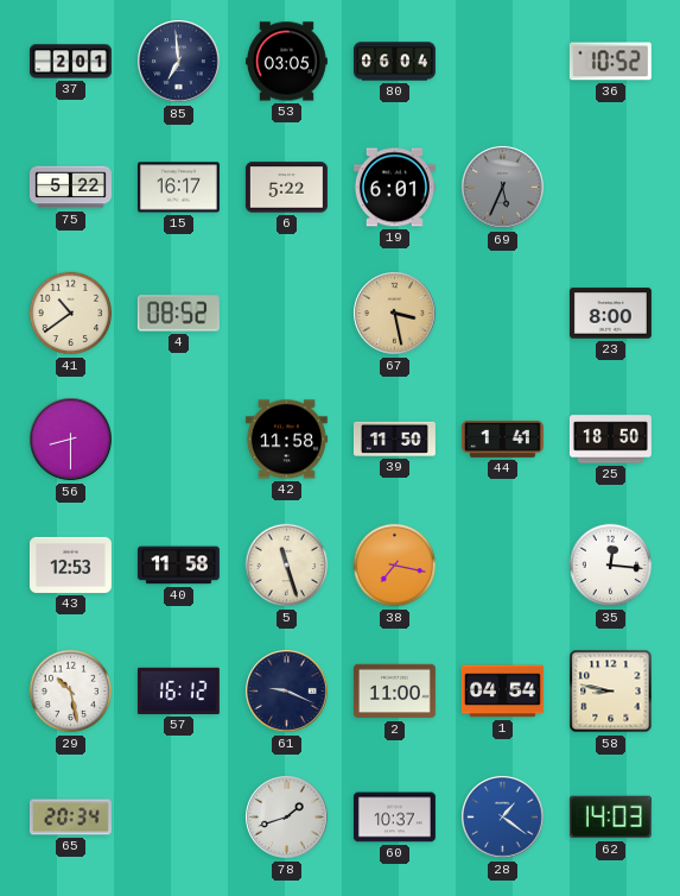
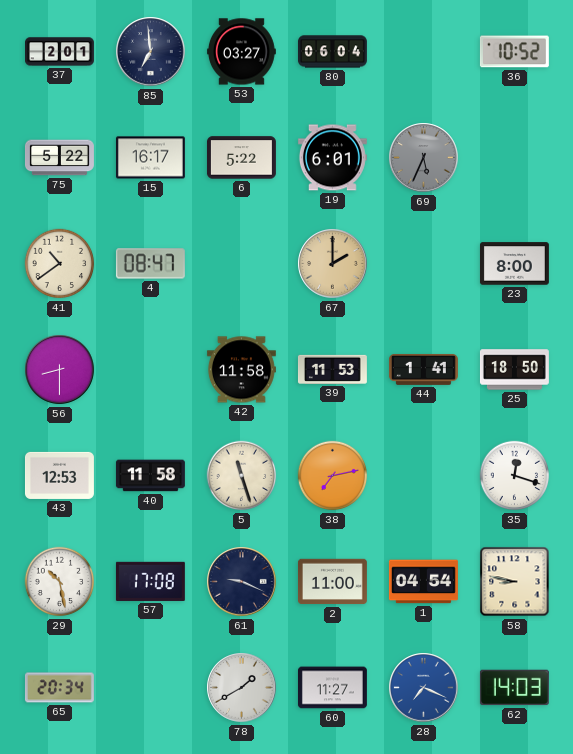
53: 03:05 -> 03:27
4: 08:52 -> 08:47
67: 3:28 -> 2:00
39: 11:50 -> 11:53
38: 7:17 -> 7:13
35: 12:16 -> 12:18
57: 16:12 -> 17:08
78: 1:42 -> 1:40
60: 10:37 -> 11:27
28: 1:21 -> 7:19
